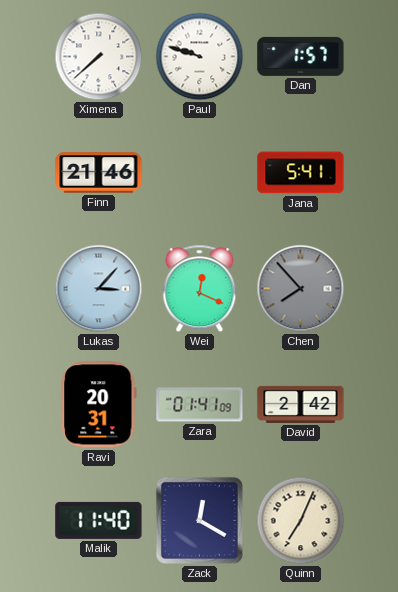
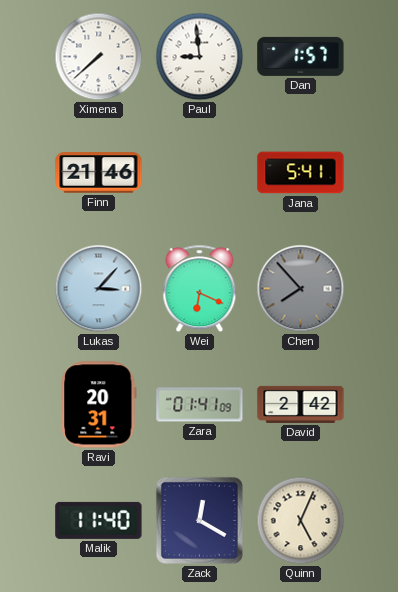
Paul: 9:48 -> 8:59
Wei: 12:19 -> 6:19
Quinn: 7:04 -> 5:04
